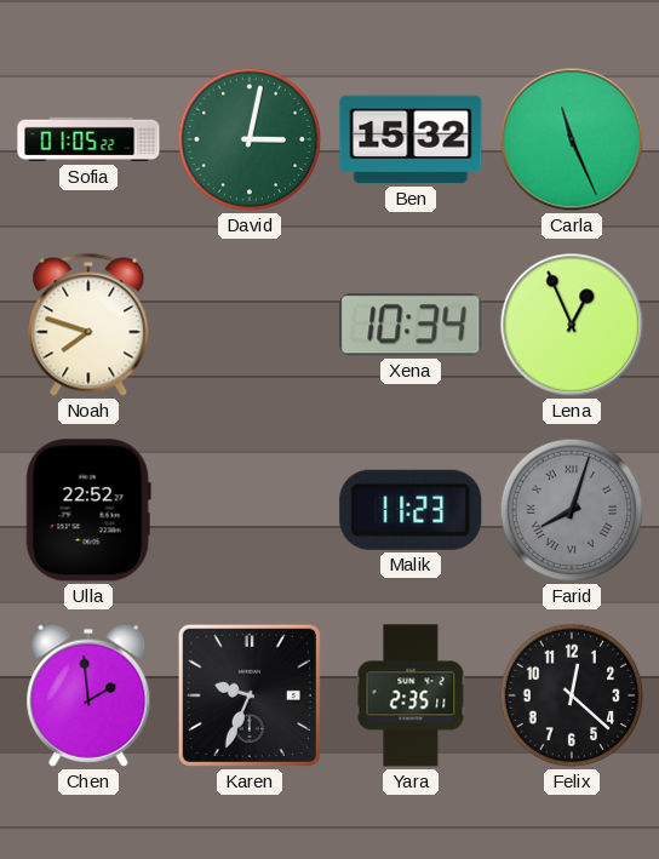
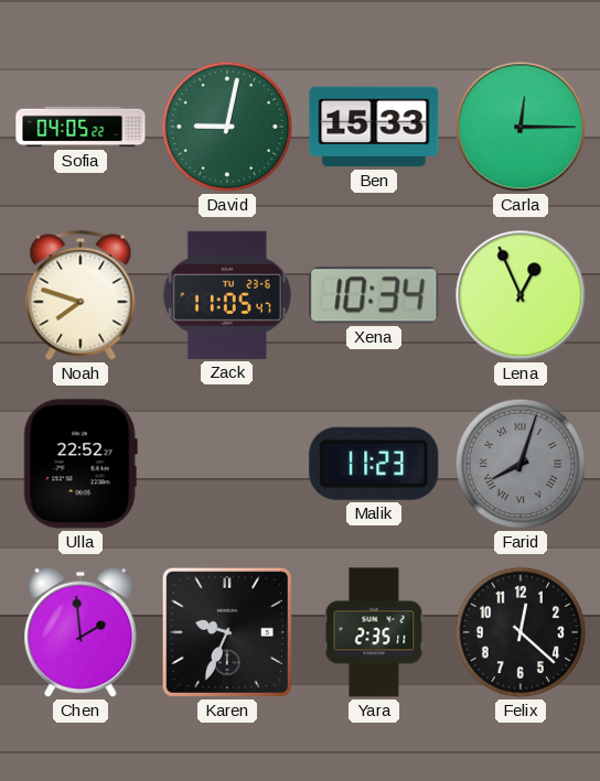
Sofia: 01:05 -> 04:05
David: 3:02 -> 9:02
Ben: 15:32 -> 15:33
Carla: 11:26 -> 12:15
Zack: none -> 11:05
